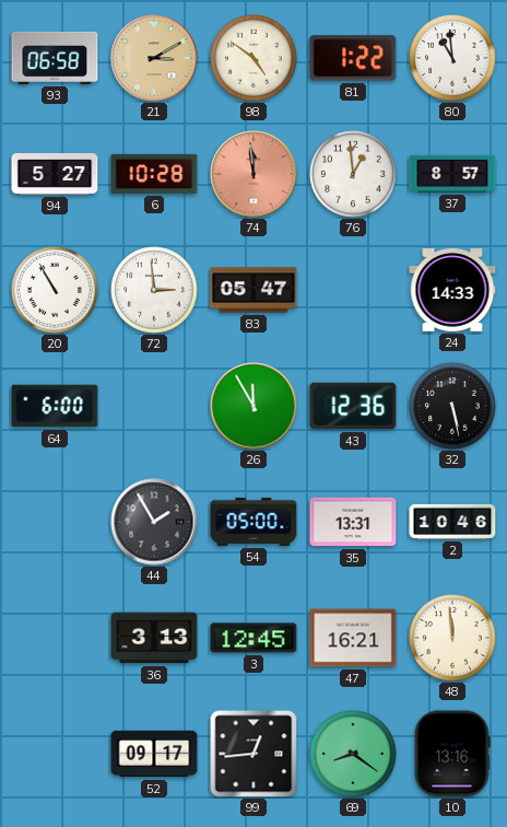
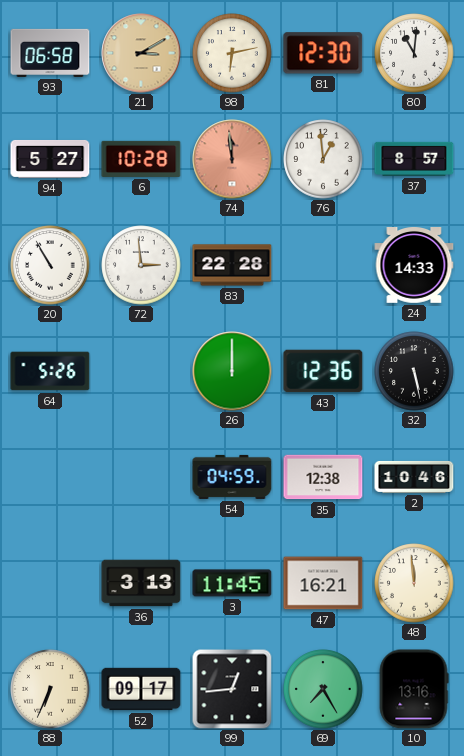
98: 4:51 -> 6:13
81: 1:22 -> 12:30
80: 10:59 -> 11:01
83: 05:47 -> 22:28
64: 6:00 -> 5:26
26: 11:55 -> 12:00
44: 1:55 -> none
54: 05:00 -> 04:59
35: 13:31 -> 12:38
3: 12:45 -> 11:45
88: none -> 6:34
69: 8:21 -> 7:25
